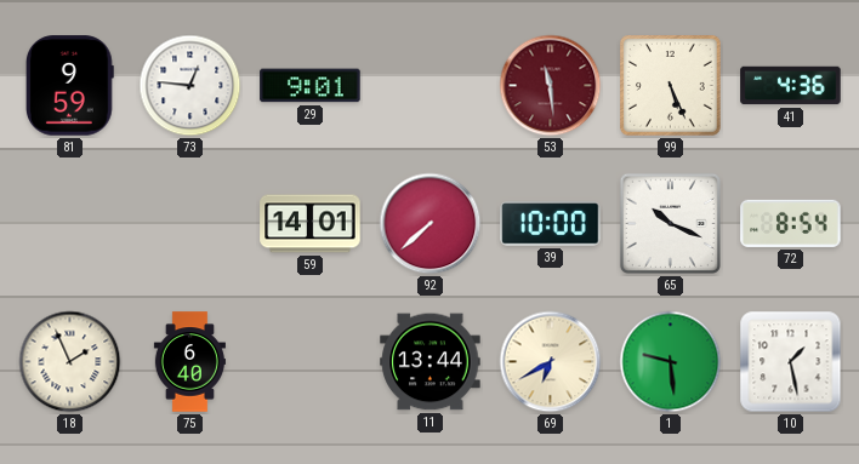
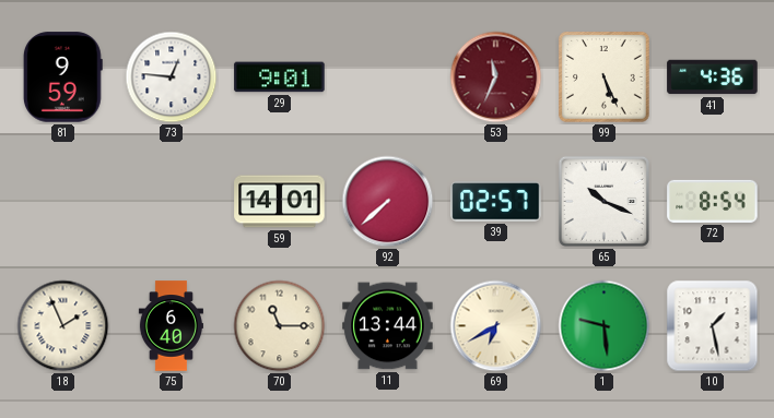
53: 11:29 -> 11:34
39: 10:00 -> 02:57
70: none -> 11:15
